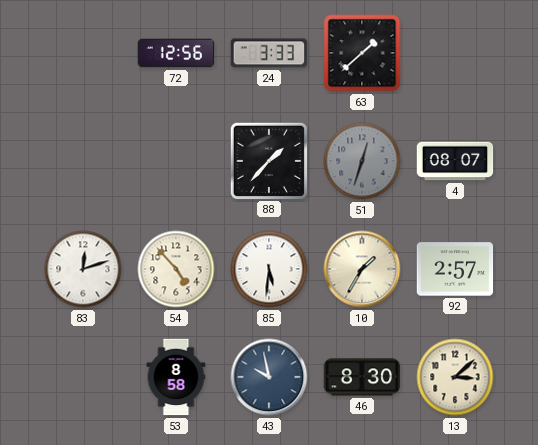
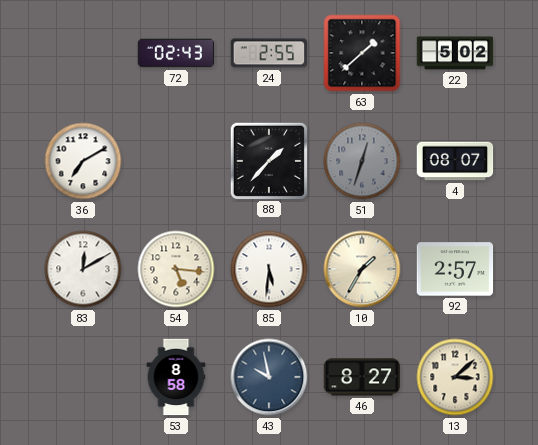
72: 12:56 -> 02:43
24: 3:33 -> 2:55
22: none -> 5:02
36: none -> 7:10
83: 12:12 -> 12:10
54: 4:53 -> 5:16
46: 8:30 -> 8:27
